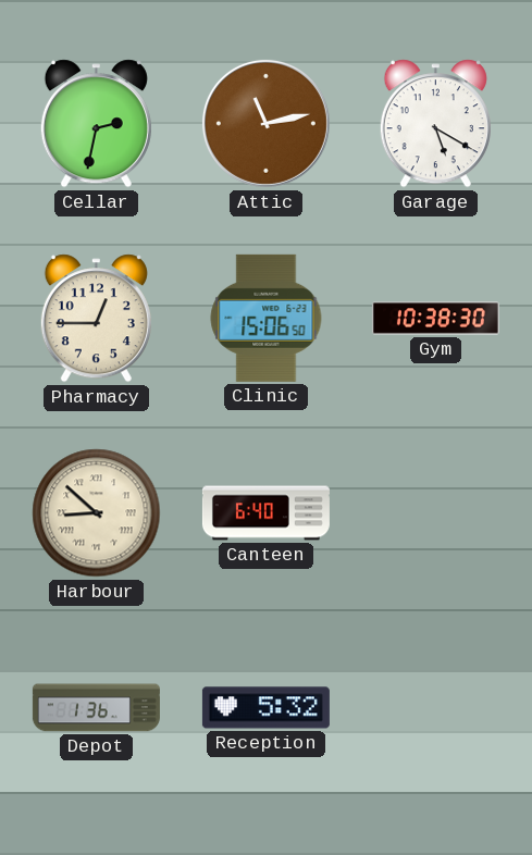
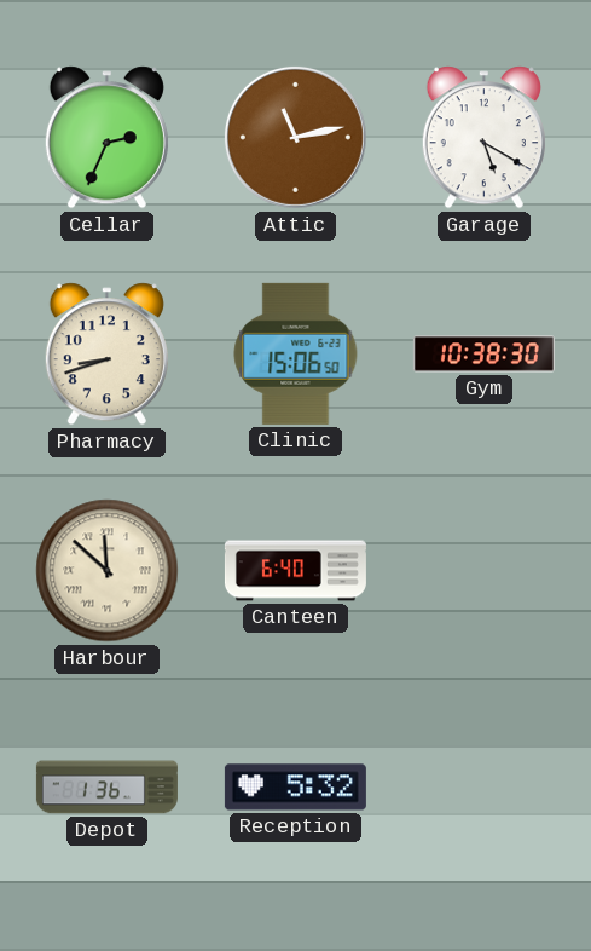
Cellar: 2:32 -> 2:34
Pharmacy: 12:45 -> 8:42
Harbour: 8:52 -> 11:52
